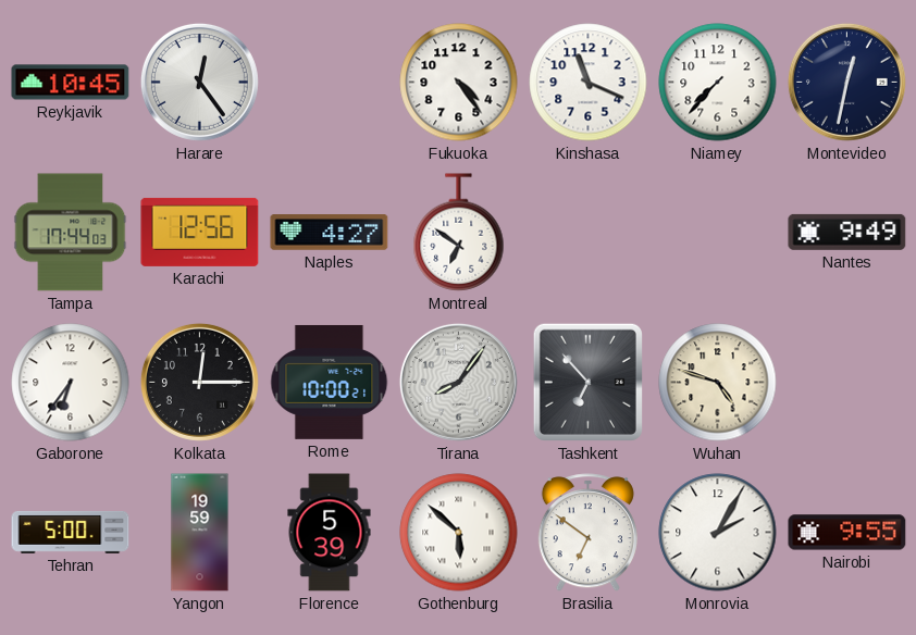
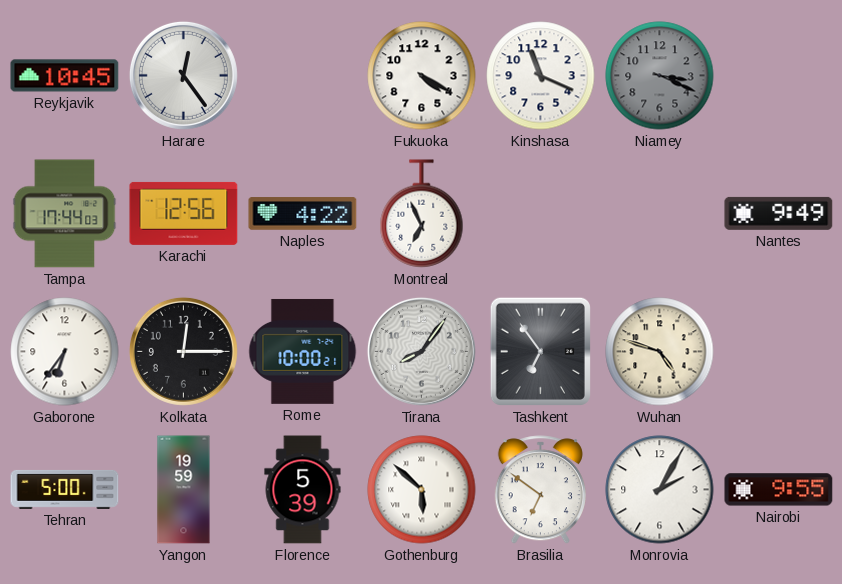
Fukuoka: 4:24 -> 4:20
Niamey: 7:37 -> 3:19
Niamey dial: white -> grey
Montevideo: 12:32 -> none
Naples: 4:27 -> 4:22
Montreal: 6:51 -> 6:56
Tashkent: 6:53 -> 6:54
